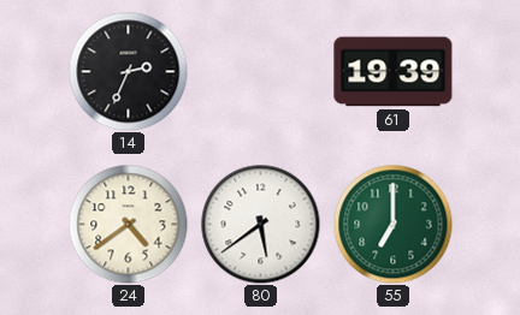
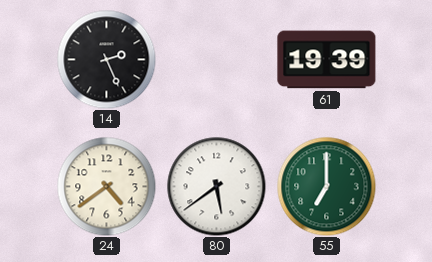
14: 2:34 -> 2:26
